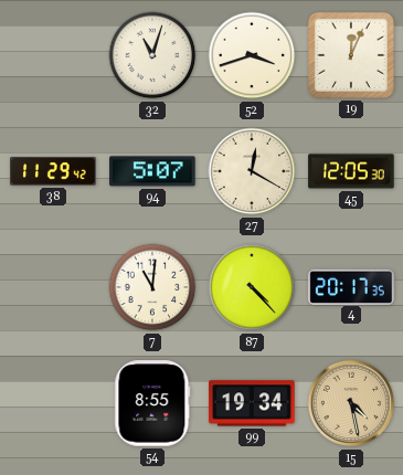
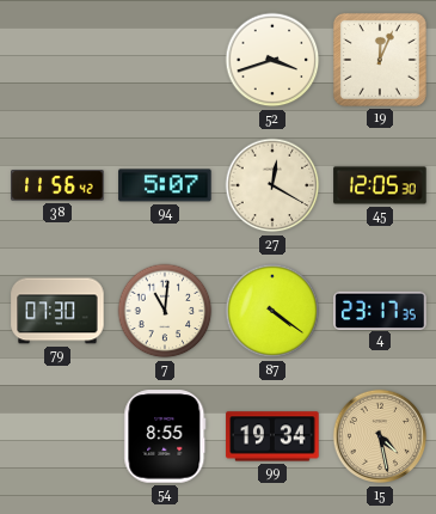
32: 11:03 -> none
38: 11:29 -> 11:56
79: none -> 07:30
87: 4:23 -> 4:21
4: 20:17 -> 23:17
